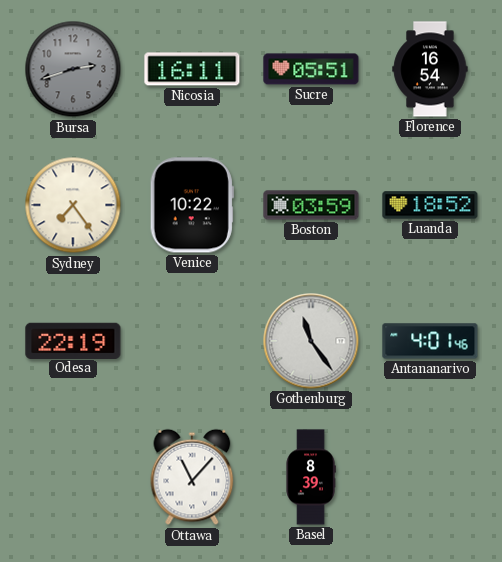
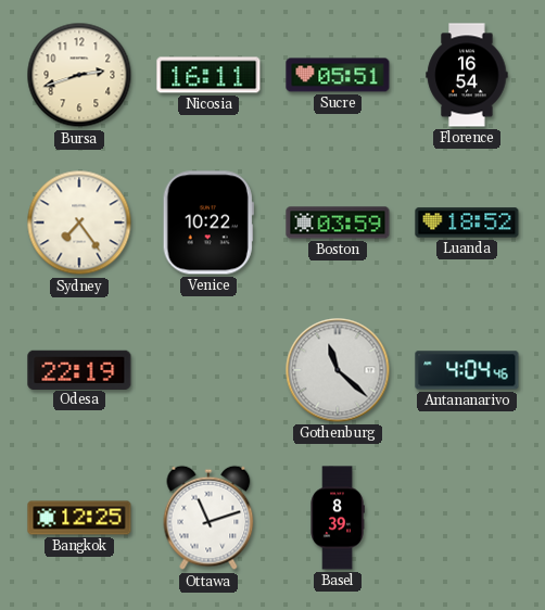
Bursa dial: grey -> cream
Gothenburg: 11:24 -> 11:22
Antananarivo: 4:01 -> 4:04
Bangkok: none -> 12:25
Ottawa: 11:07 -> 11:12
